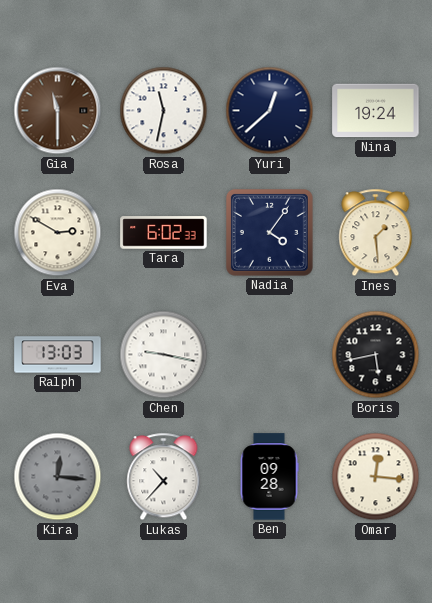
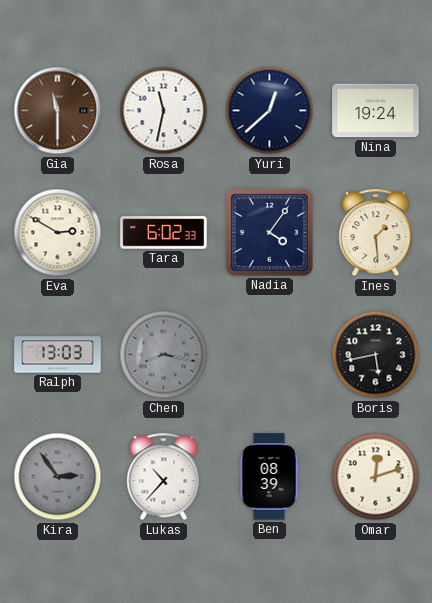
Chen: 9:17 -> 8:17
Chen dial: white -> grey
Kira: 12:16 -> 2:54
Ben: 09:28 -> 08:39
Omar: 12:16 -> 12:12
